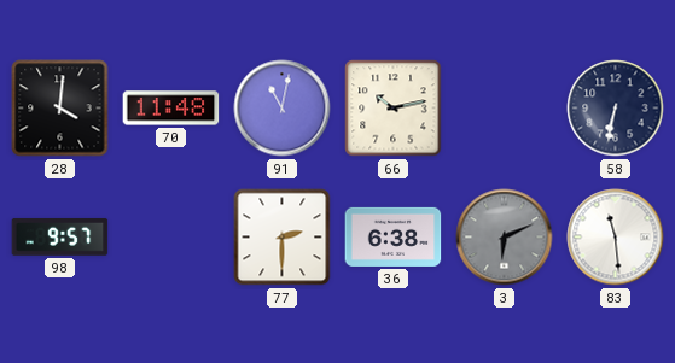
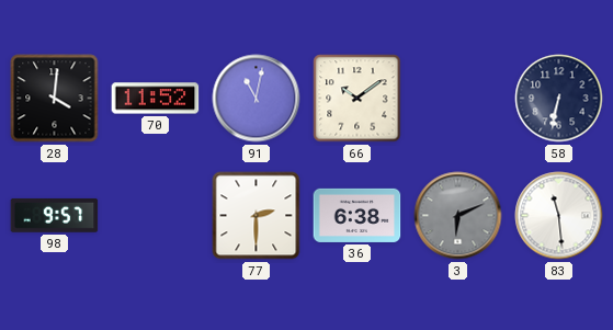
70: 11:48 -> 11:52
66: 10:13 -> 10:09
